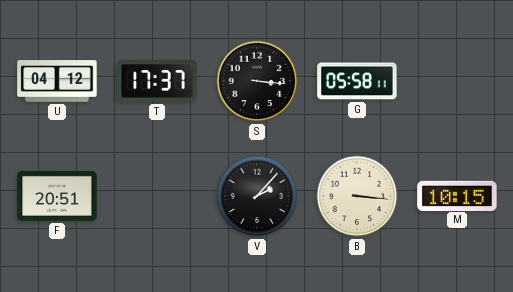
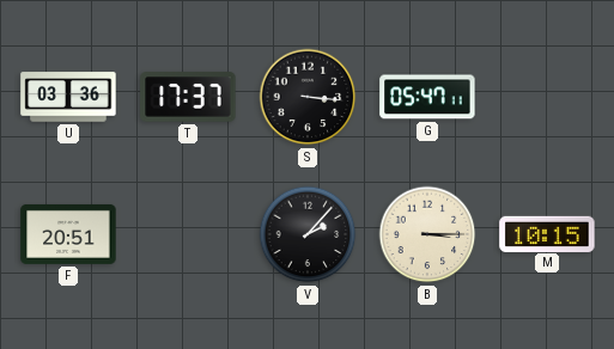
U: 04:12 -> 03:36
G: 05:58 -> 05:47
B: 3:16 -> 3:15
